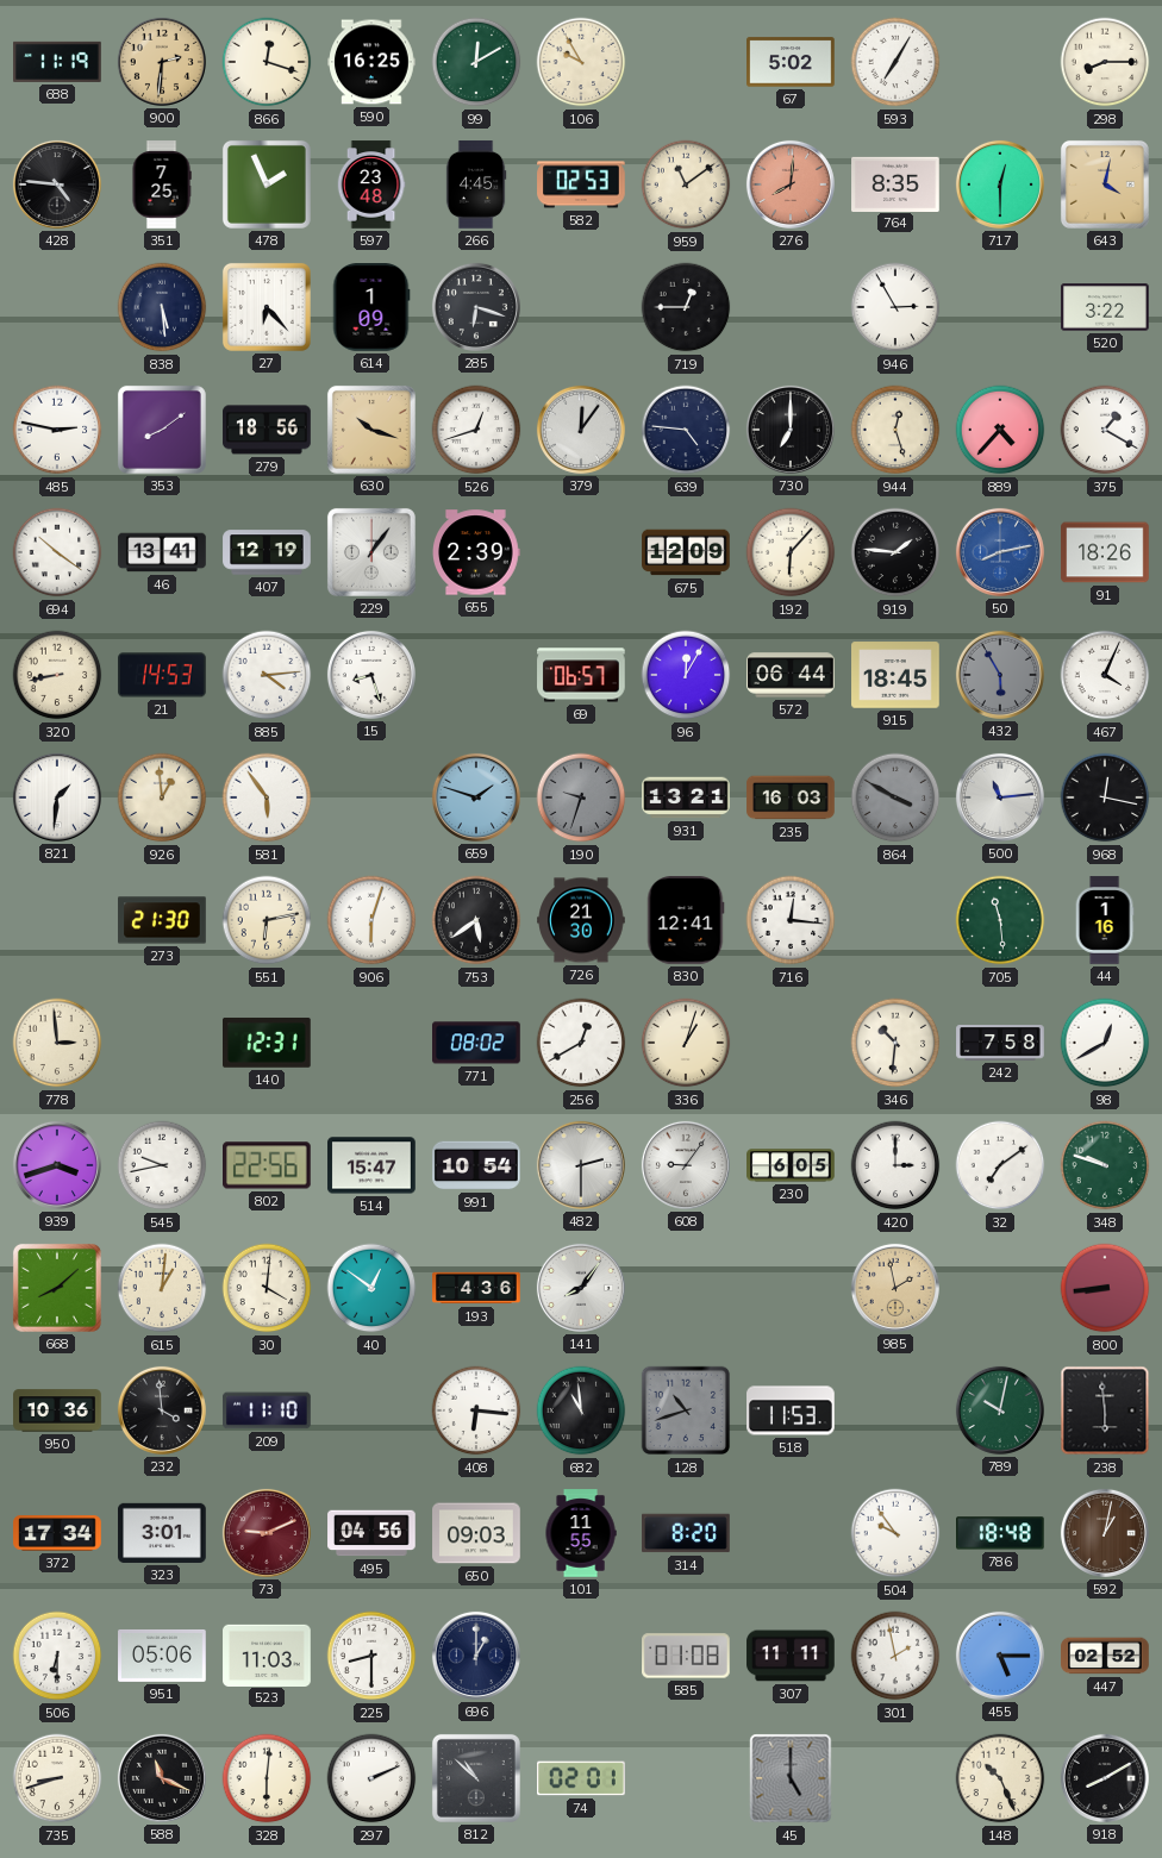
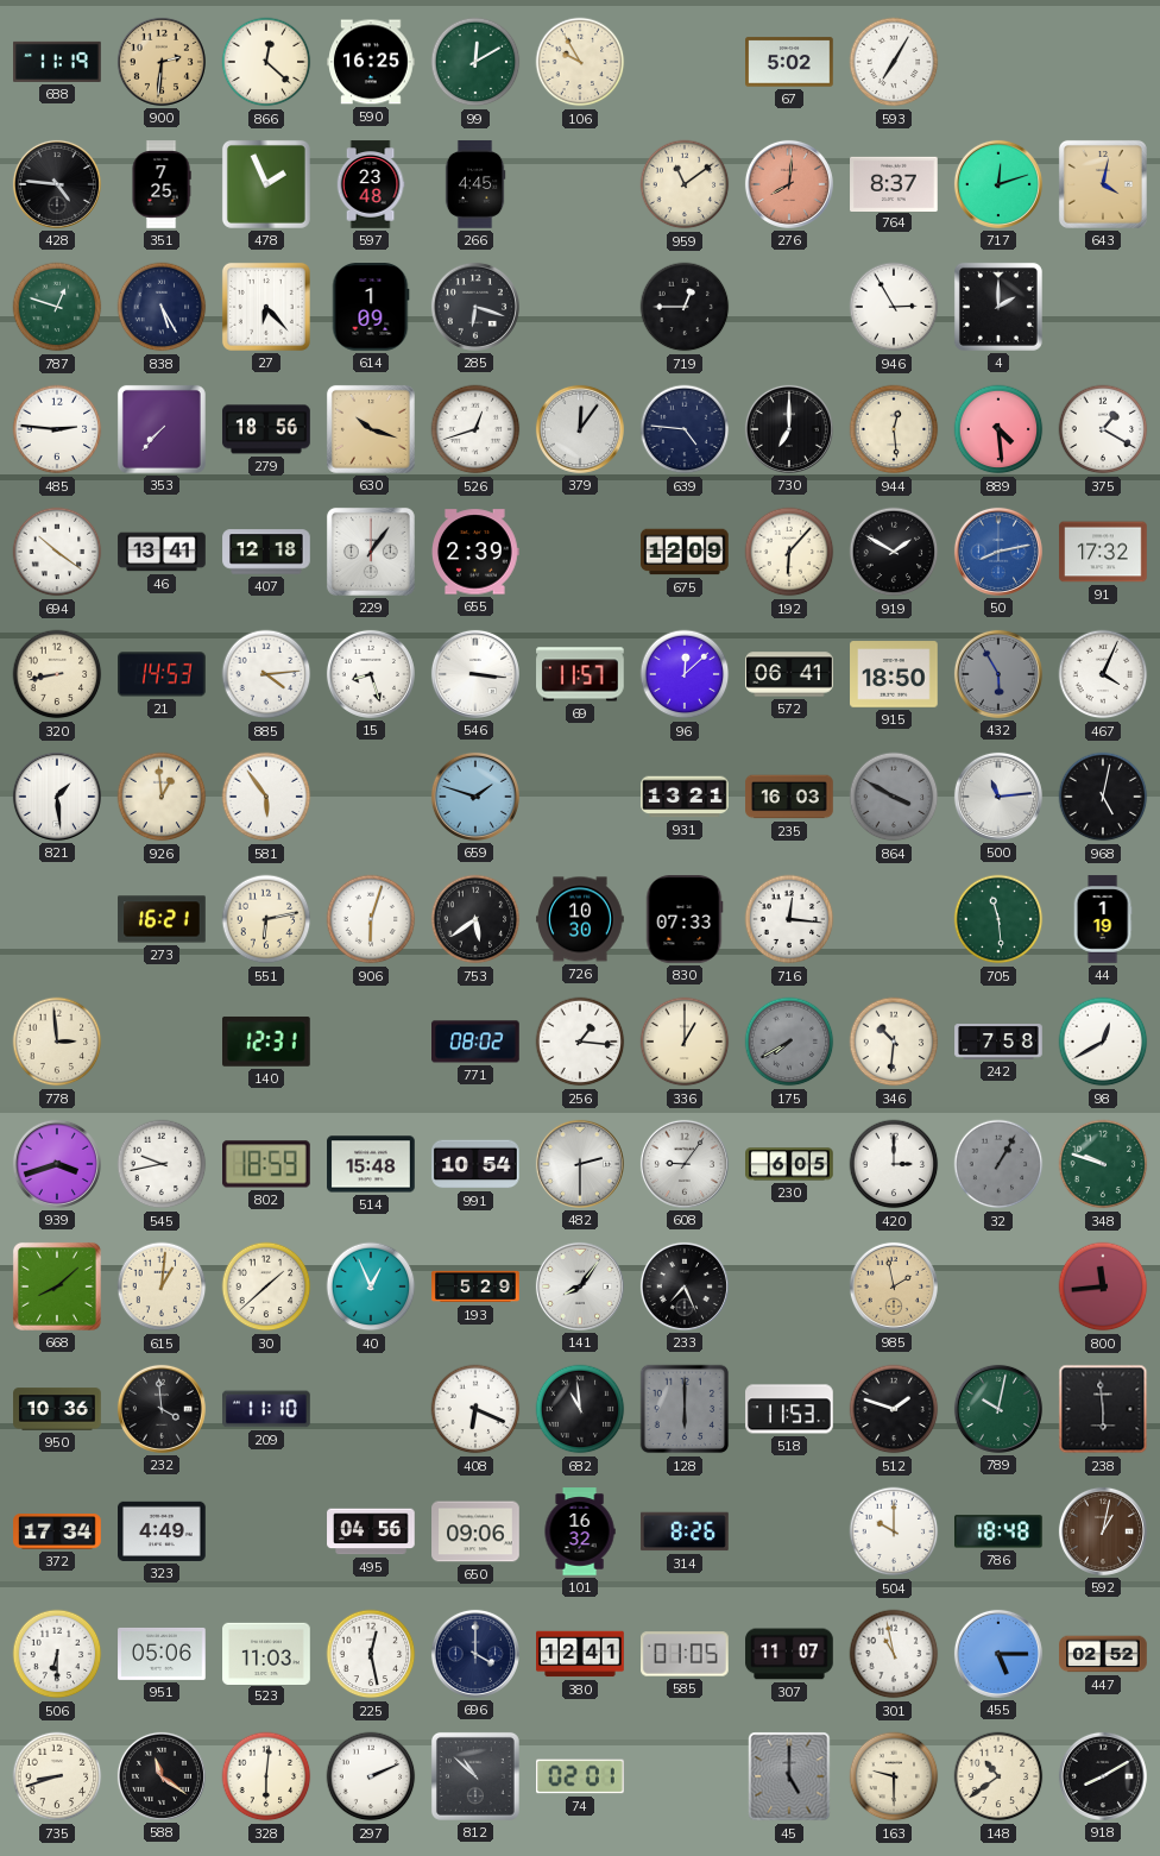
866: 12:18 -> 12:22
298: 8:15 -> none
582: 02:53 -> none
764: 8:35 -> 8:37
717: 12:30 -> 12:12
787: none -> 12:48
838: 5:29 -> 5:25
4: none -> 2:00
520: 3:22 -> none
485: 2:47 -> 2:46
353: 8:09 -> 7:37
944: 12:27 -> 12:29
889: 4:37 -> 4:29
407: 12:19 -> 12:18
919: 1:46 -> 1:50
91: 18:26 -> 17:32
546: none -> 3:16
69: 06:57 -> 11:57
96: 12:05 -> 12:08
572: 06:44 -> 06:41
915: 18:45 -> 18:50
821: 1:31 -> 1:29
190: 9:33 -> none
968: 12:17 -> 5:02
273: 21:30 -> 16:21
726: 21:30 -> 10:30
830: 12:41 -> 07:33
44: 1:16 -> 1:19
256: 12:40 -> 1:16
336: 1:03 -> 1:00
175: none -> 7:40
802: 22:56 -> 18:59
514: 15:47 -> 15:48
32: 7:09 -> 1:05
32 dial: white -> grey
30: 4:01 -> 1:38
40: 12:51 -> 12:56
193: 4:36 -> 5:29
233: none -> 7:26
800: 8:44 -> 11:44
408: 6:16 -> 6:19
128: 10:42 -> 6:00
512: none -> 1:48
323: 3:01 -> 4:49
73: 9:11 -> none
650: 09:03 -> 09:06
101: 11:55 -> 16:32
314: 8:20 -> 8:26
504: 9:54 -> 10:00
225: 8:30 -> 12:28
696: 1:00 -> 4:00
380: none -> 12:41
585: 01:08 -> 01:05
307: 11:11 -> 11:07
301: 1:58 -> 10:58
588: 11:19 -> 11:21
163: none -> 9:30
148: 10:26 -> 10:39
